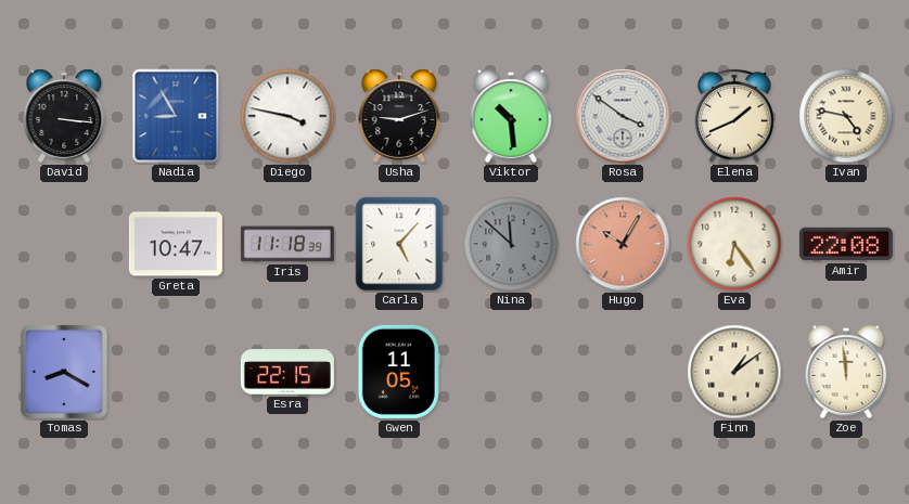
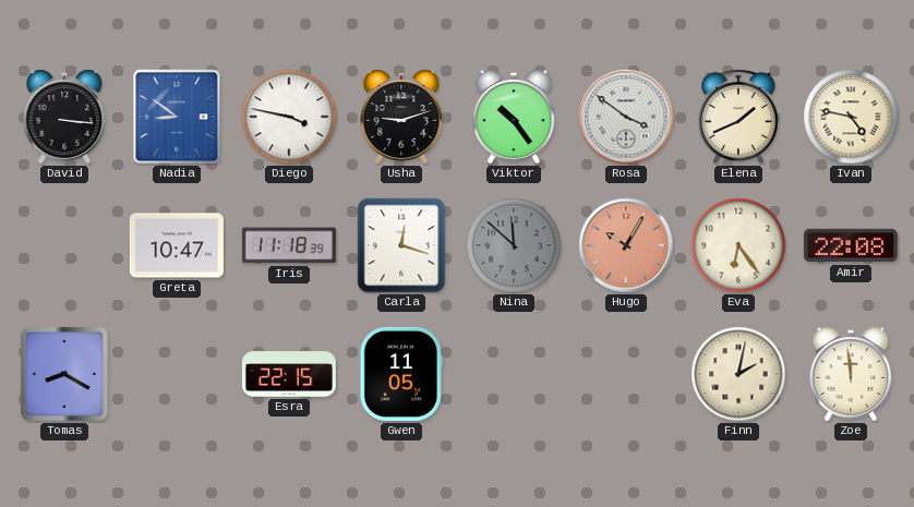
Nadia: 8:55 -> 8:51
Viktor: 10:29 -> 10:24
Carla: 5:07 -> 12:18
Finn: 1:09 -> 2:02
